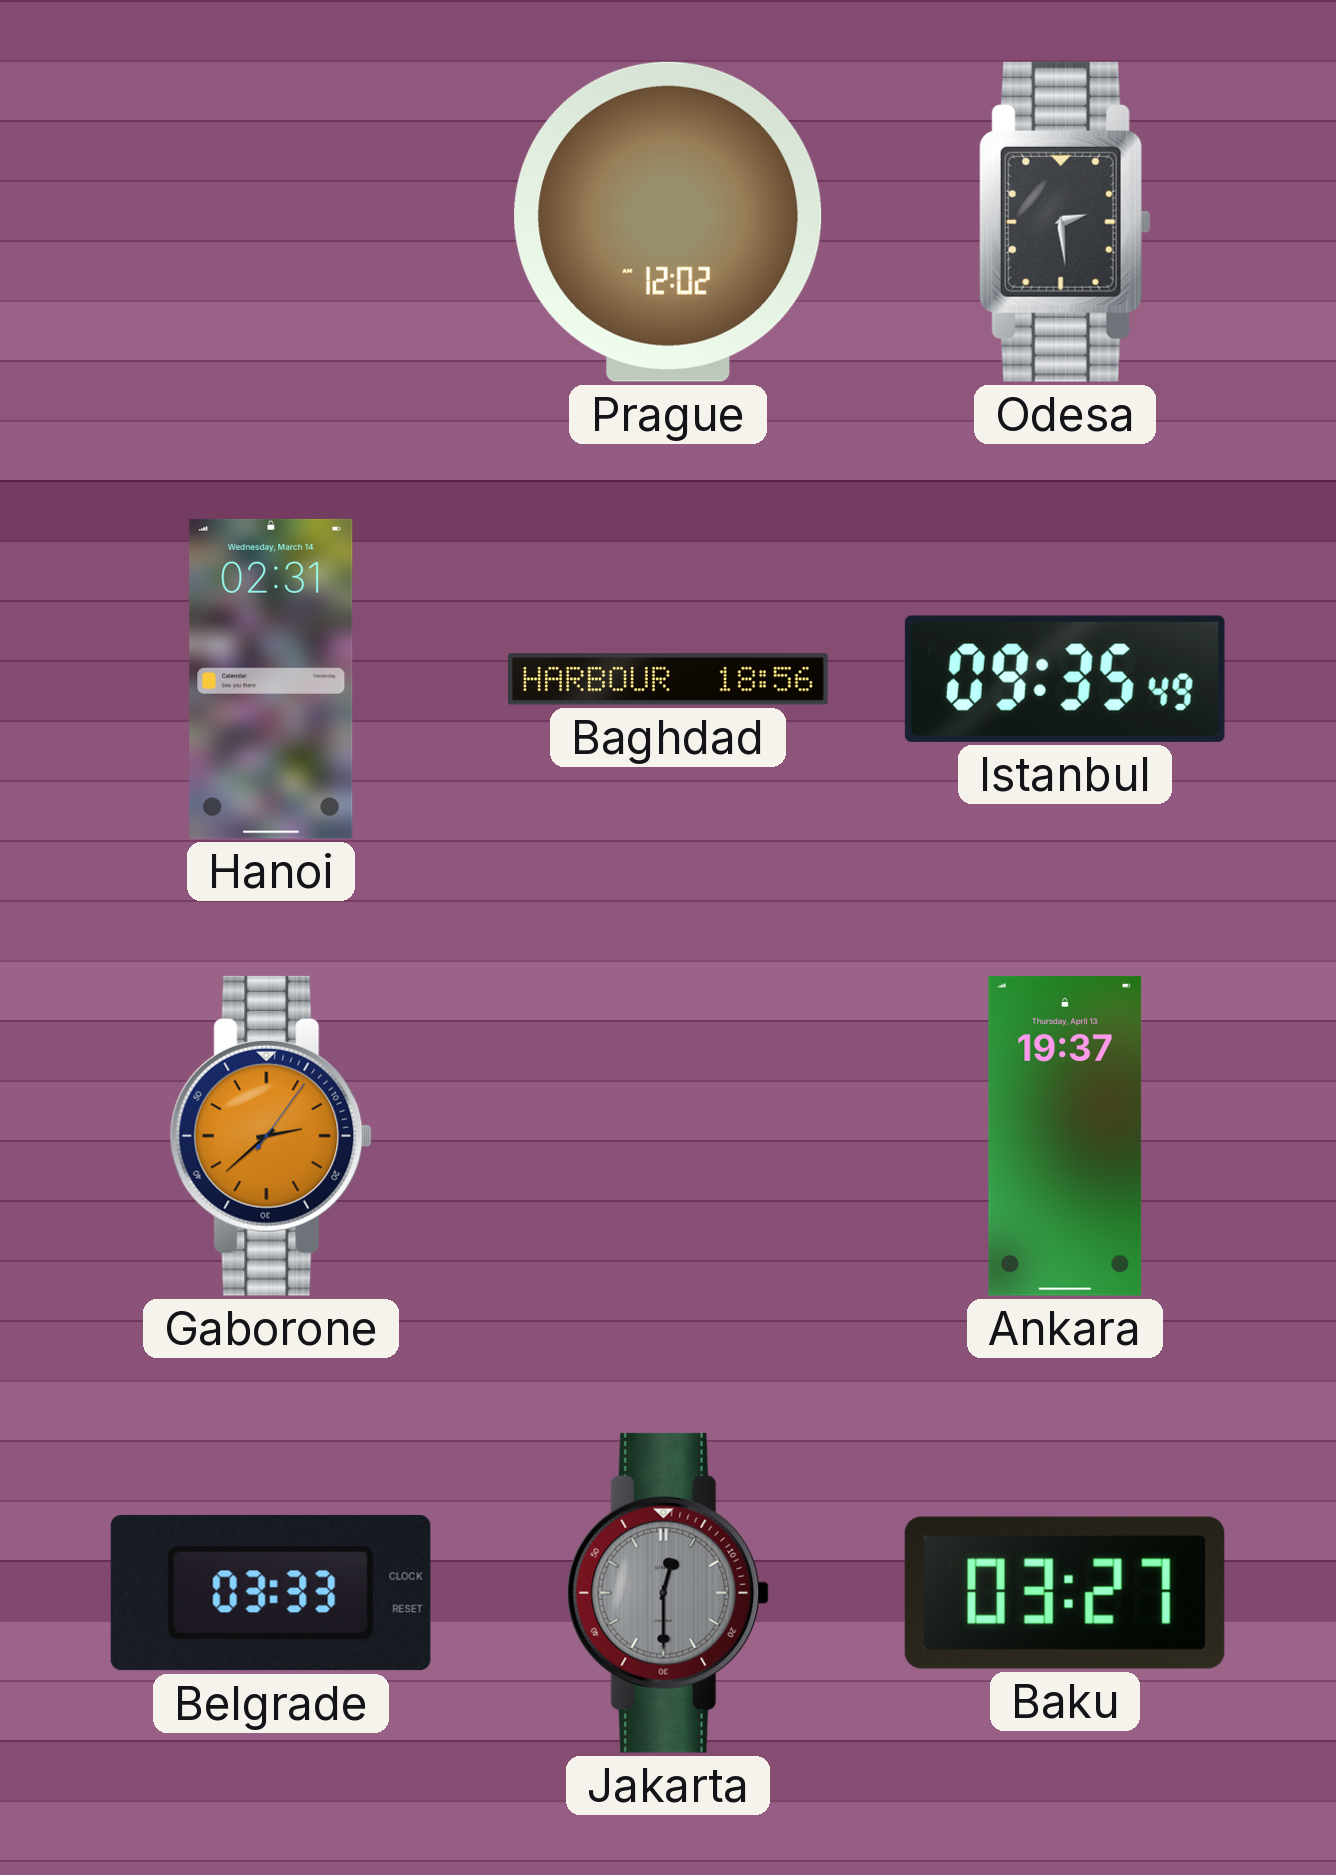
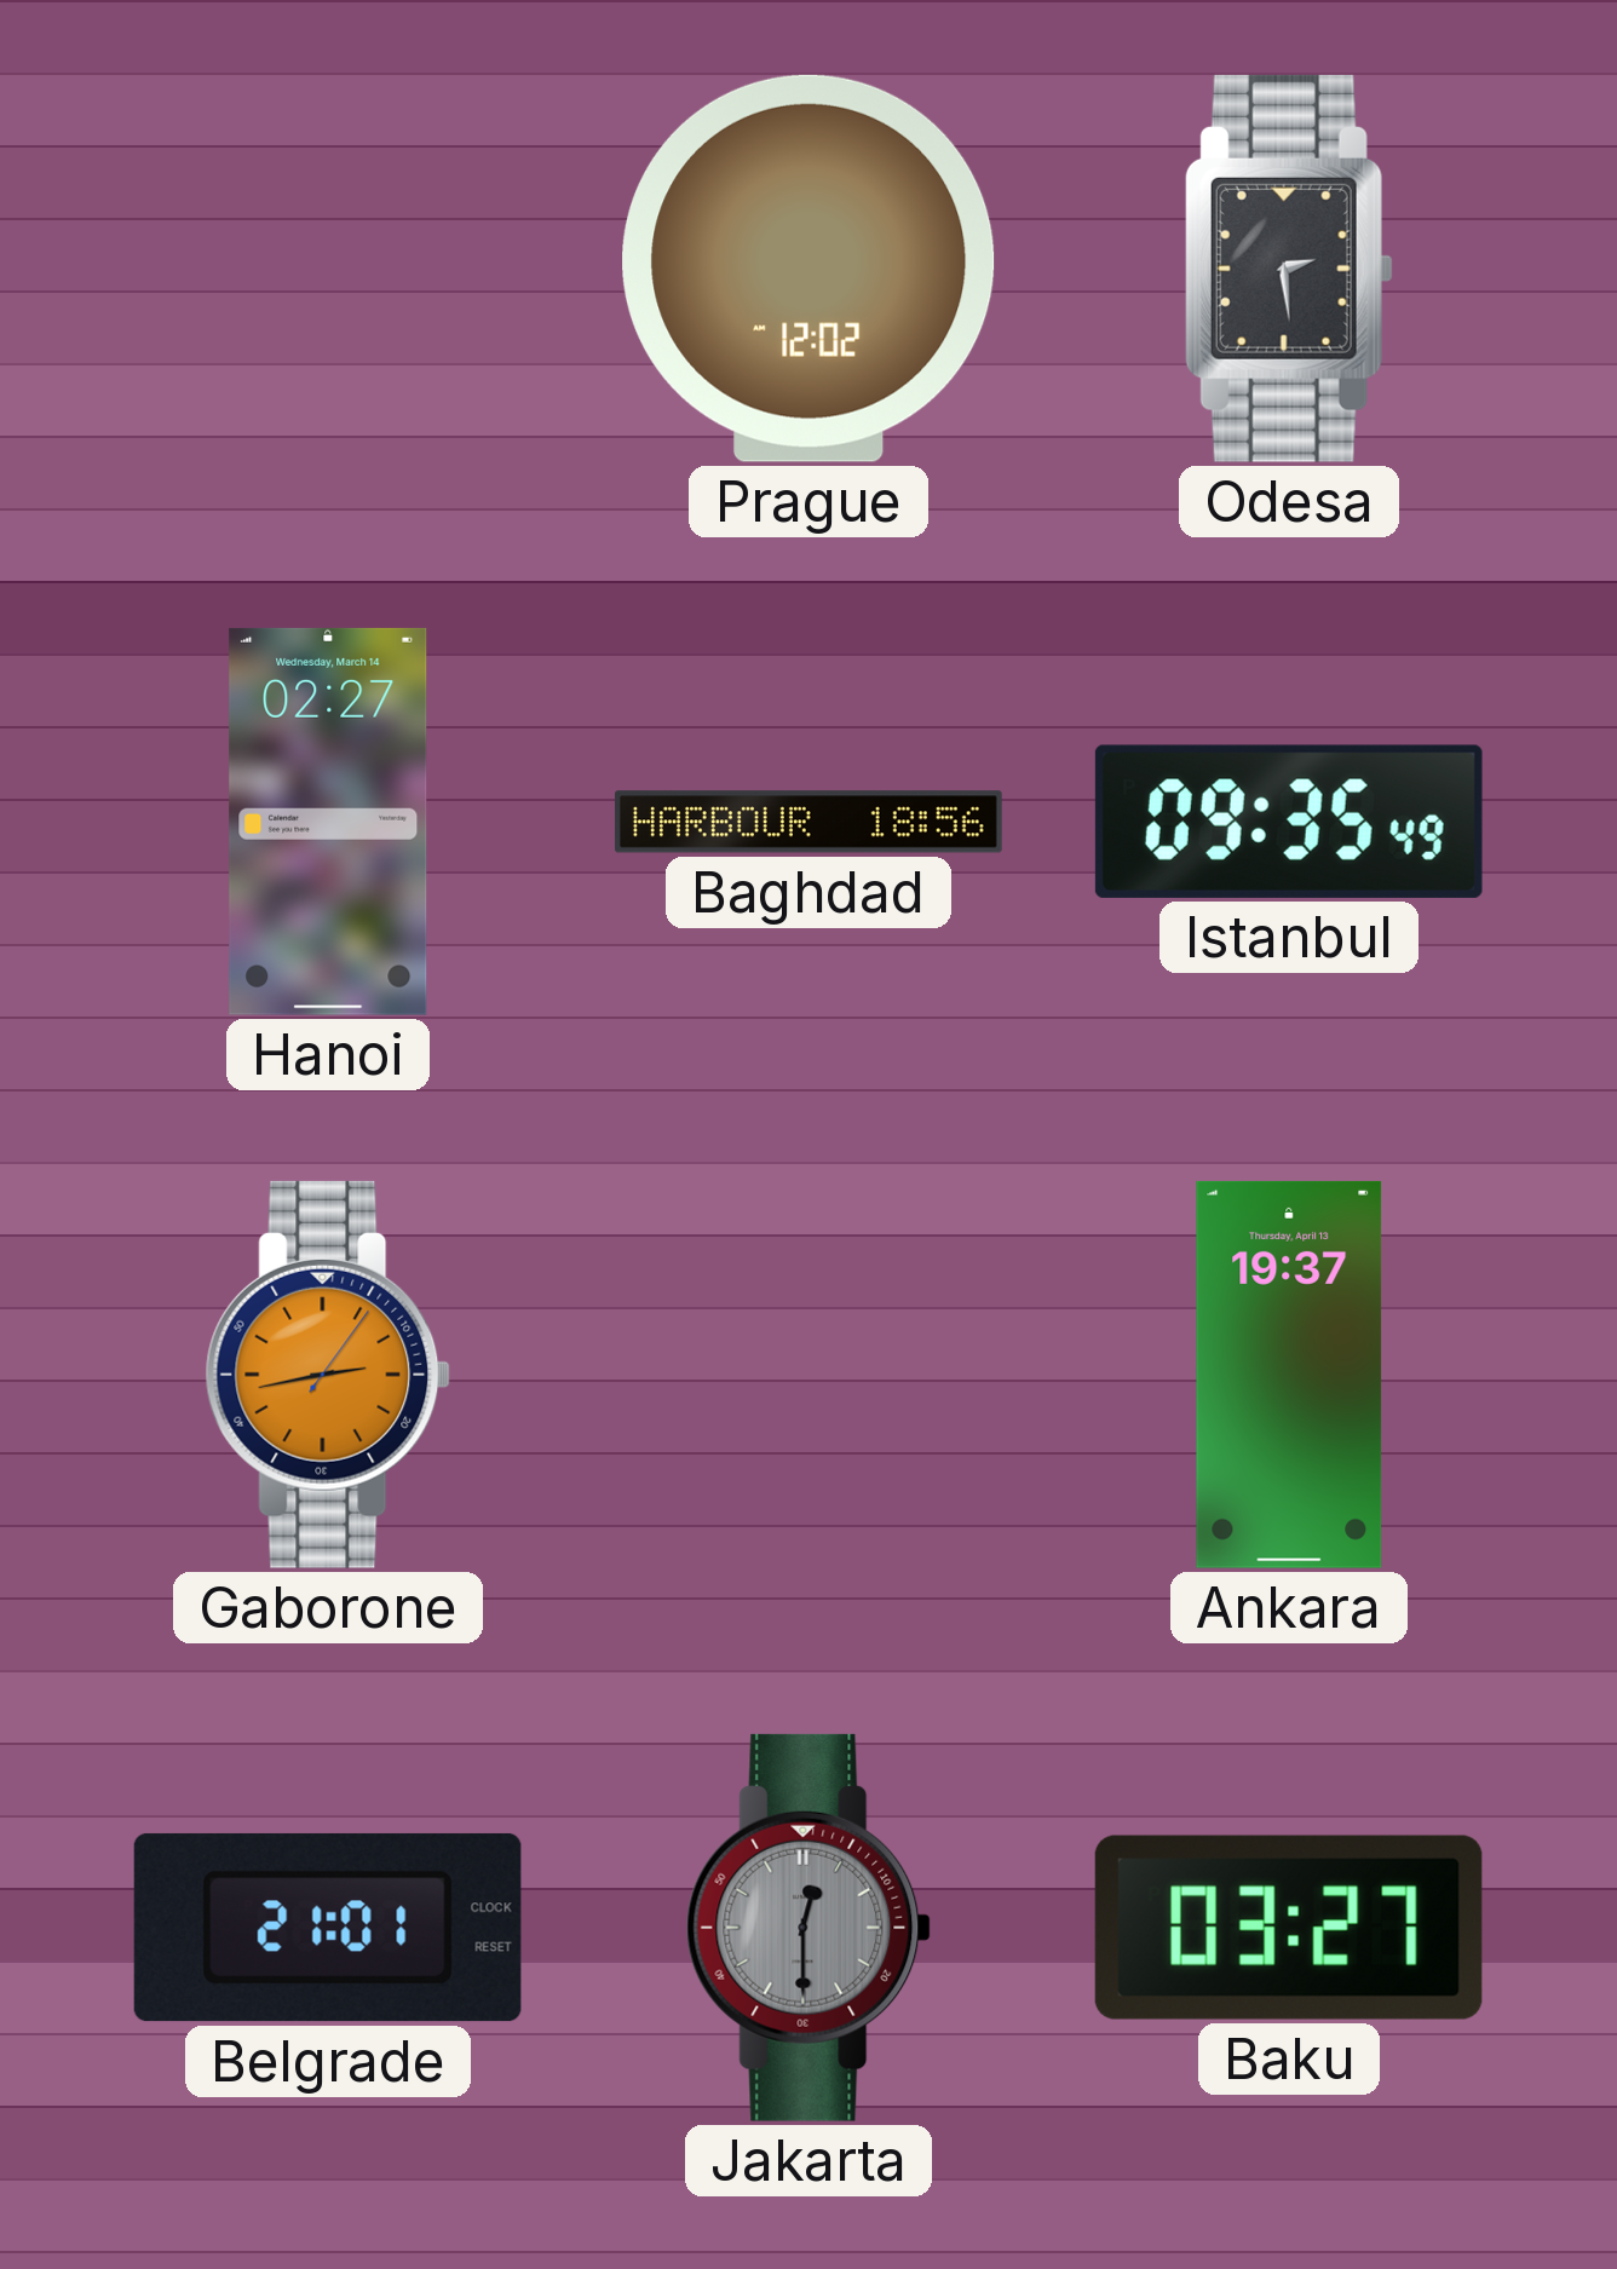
Hanoi: 02:31 -> 02:27
Gaborone: 2:38 -> 2:43
Belgrade: 03:33 -> 21:01
